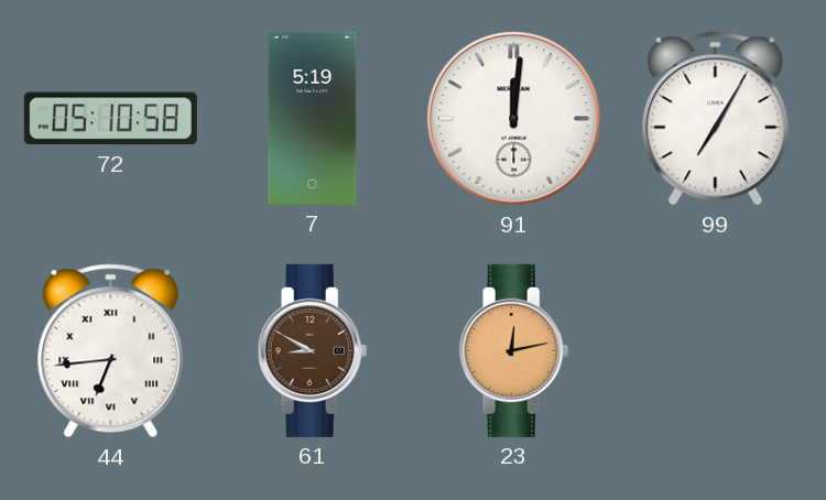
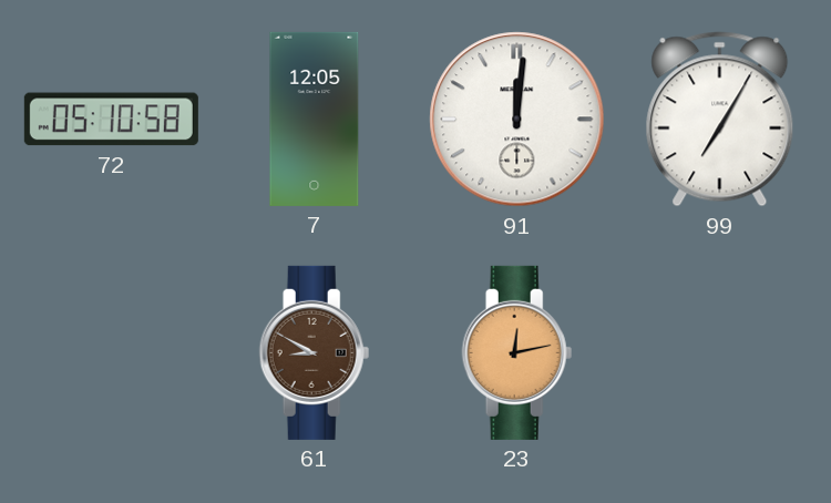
7: 5:19 -> 12:05
44: 6:44 -> none
